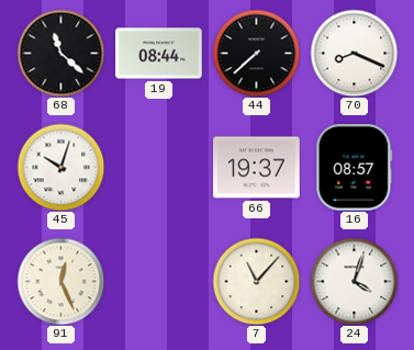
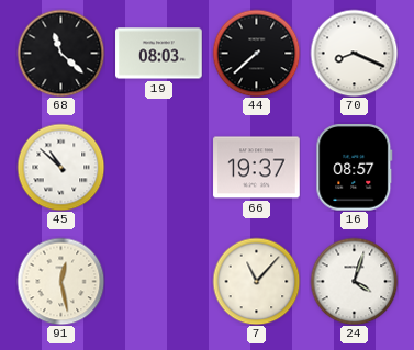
19: 08:44 -> 08:03
45: 10:03 -> 10:52
91: 12:26 -> 12:28
